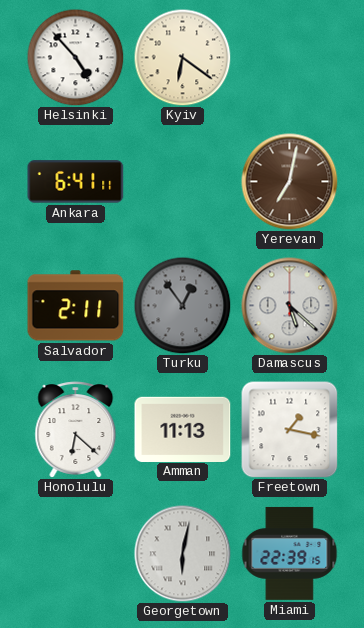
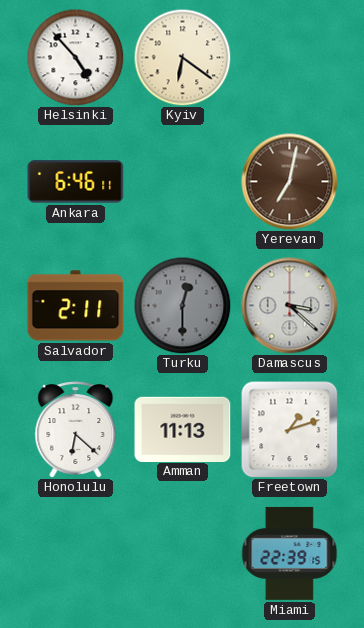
Ankara: 6:41 -> 6:46
Turku: 12:54 -> 12:30
Damascus: 5:22 -> 3:22
Freetown: 1:17 -> 1:12
Georgetown: 6:02 -> none
